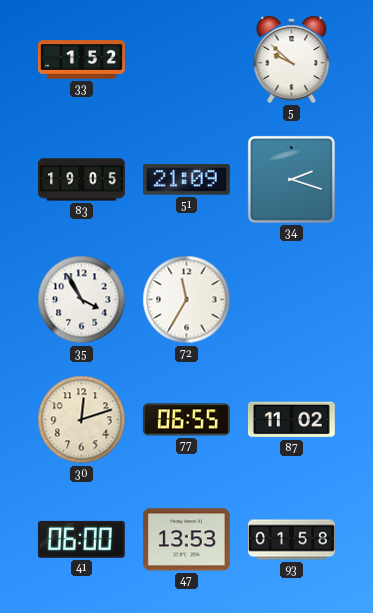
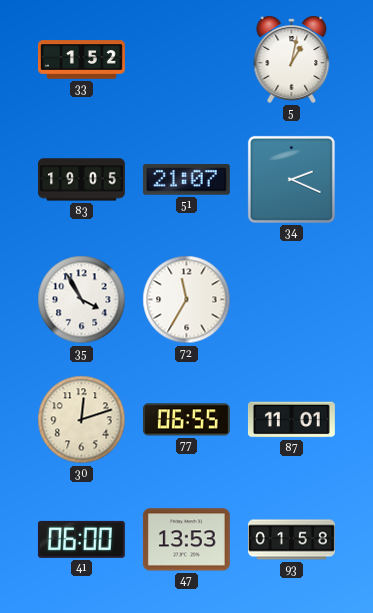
5: 9:52 -> 1:02
51: 21:09 -> 21:07
34: 2:18 -> 2:19
87: 11:02 -> 11:01
